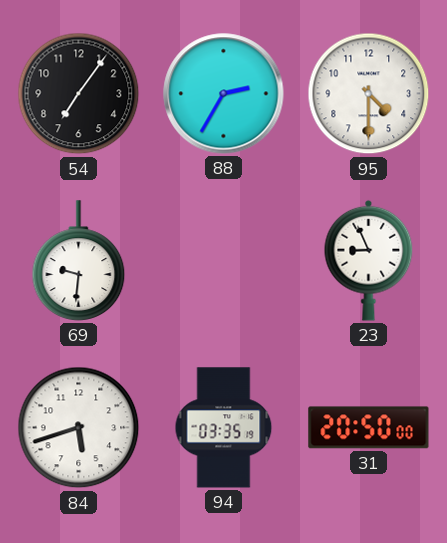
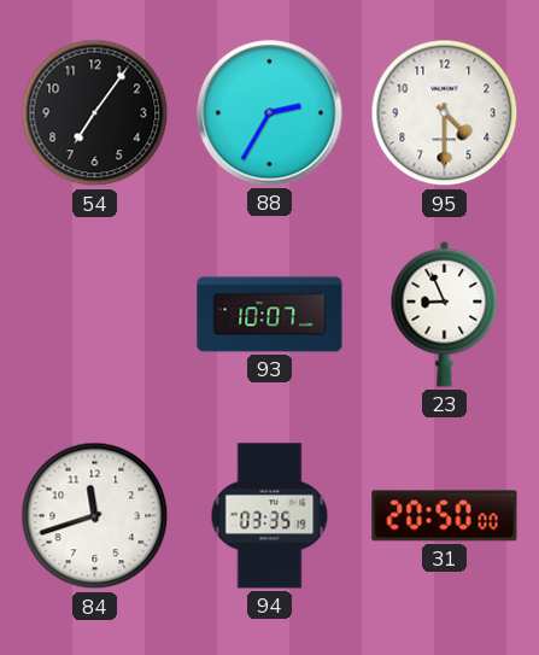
69: 9:31 -> none
93: none -> 10:07
84: 5:42 -> 11:42
